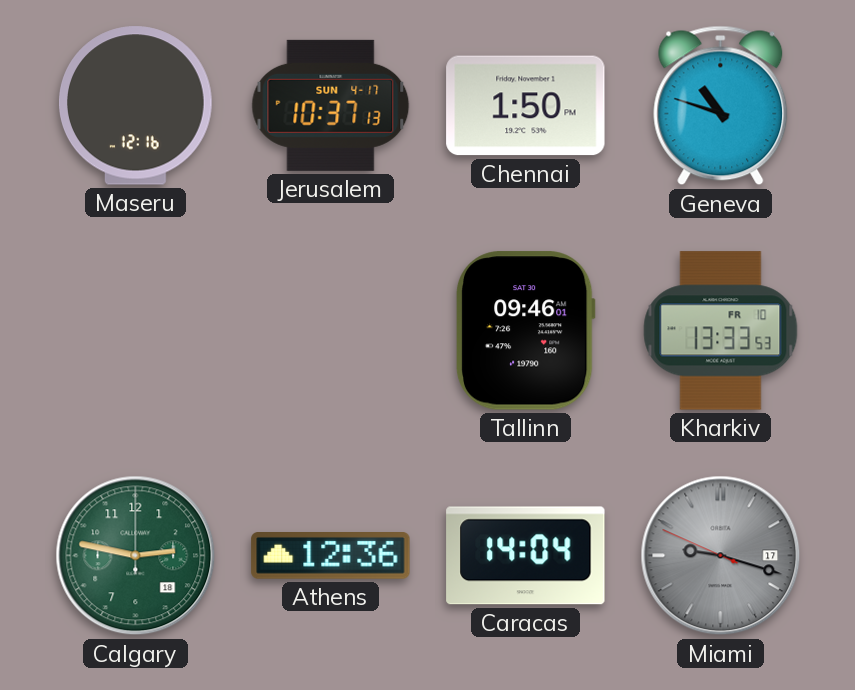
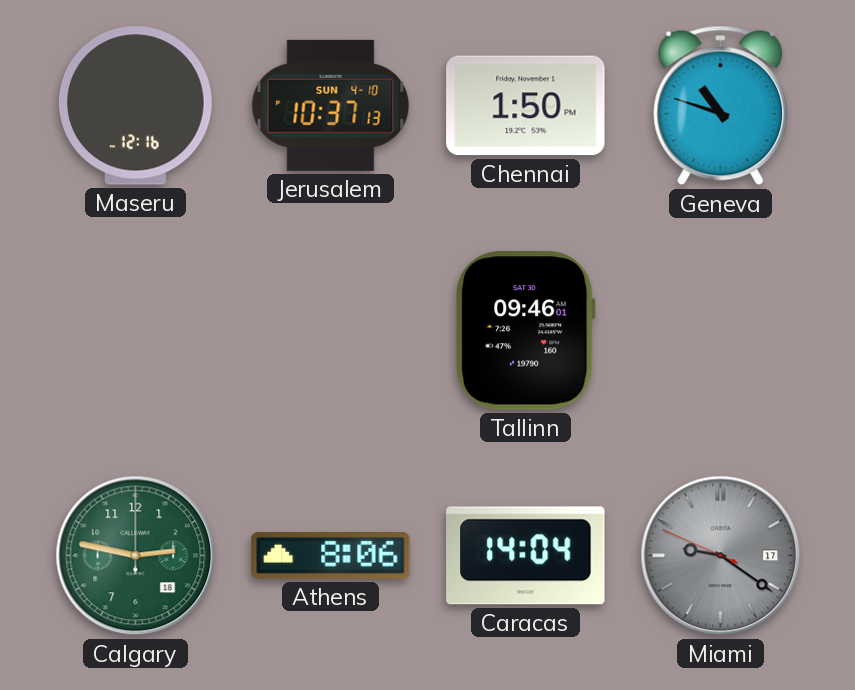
Jerusalem date: SUN 4-17 -> SUN 4-10
Kharkiv: 13:33 -> none
Athens: 12:36 -> 8:06
Miami: 9:17 -> 9:20
